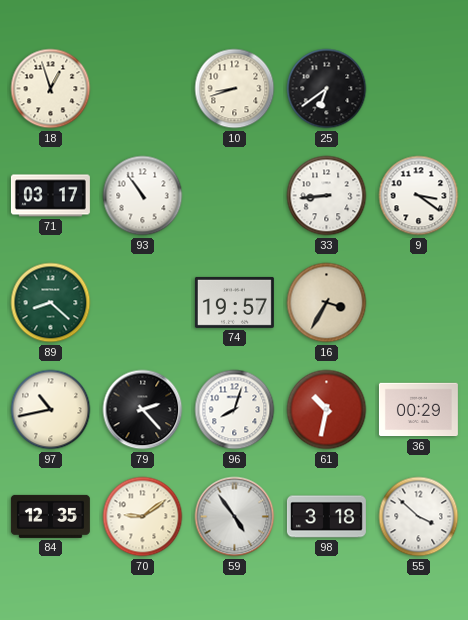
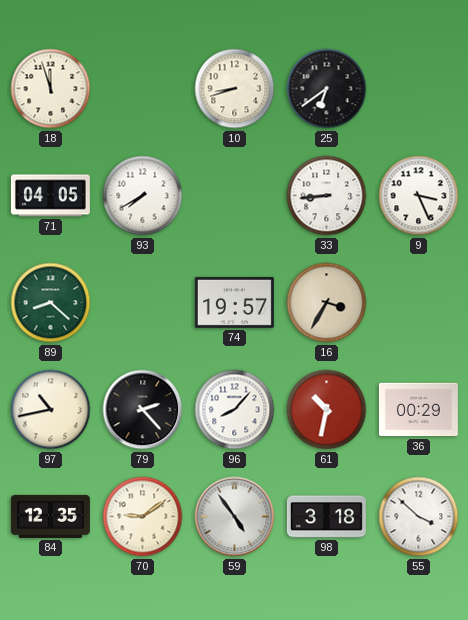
18: 12:57 -> 11:57
71: 03:17 -> 04:05
93: 10:54 -> 7:40
9: 3:21 -> 3:26
96: 8:03 -> 8:07
